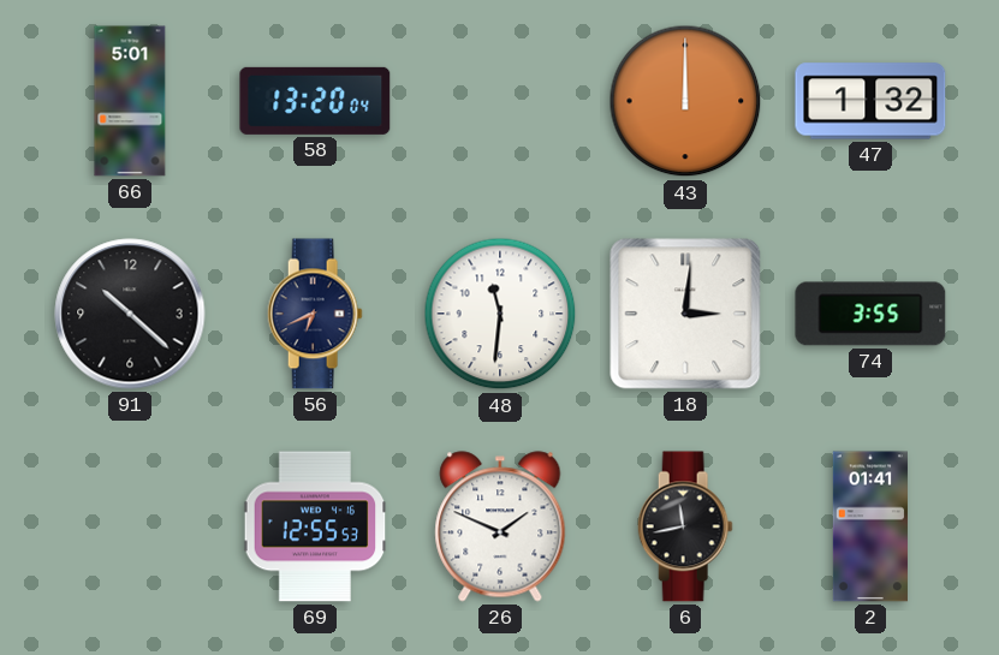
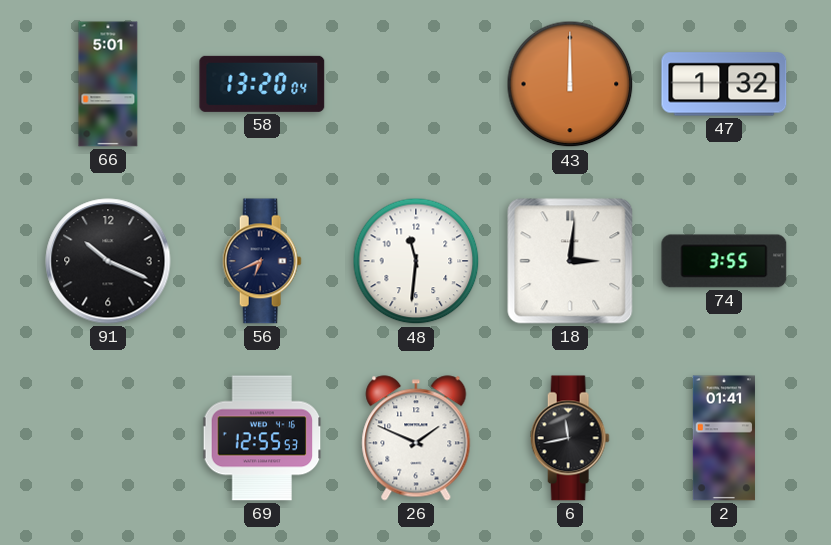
91: 10:22 -> 10:19
